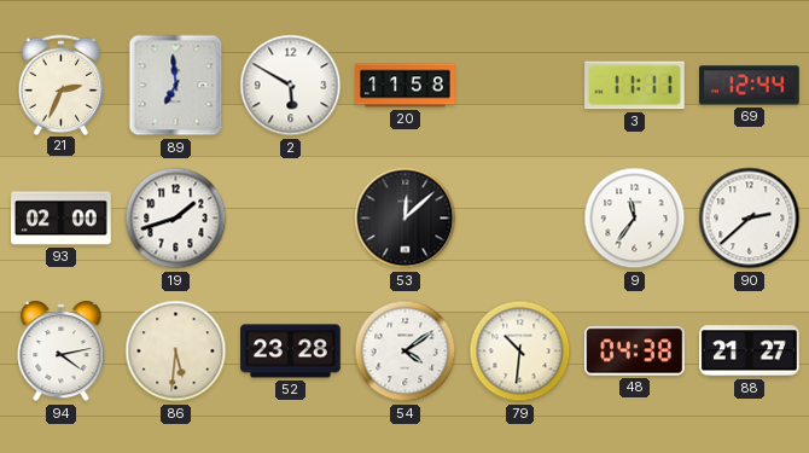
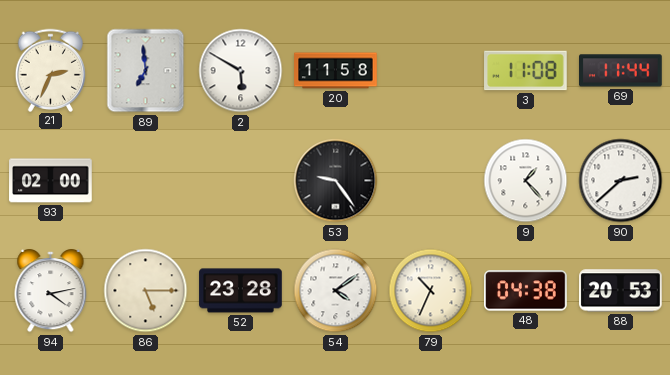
3: 11:11 -> 11:08
69: 12:44 -> 11:44
19: 1:42 -> none
53: 12:08 -> 9:24
9: 11:36 -> 1:23
86: 5:31 -> 5:15
79: 10:31 -> 10:34
88: 21:27 -> 20:53
